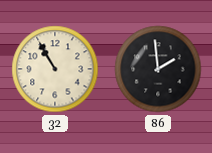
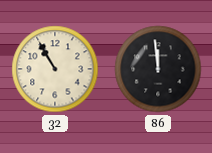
86: 1:59 -> 11:59
